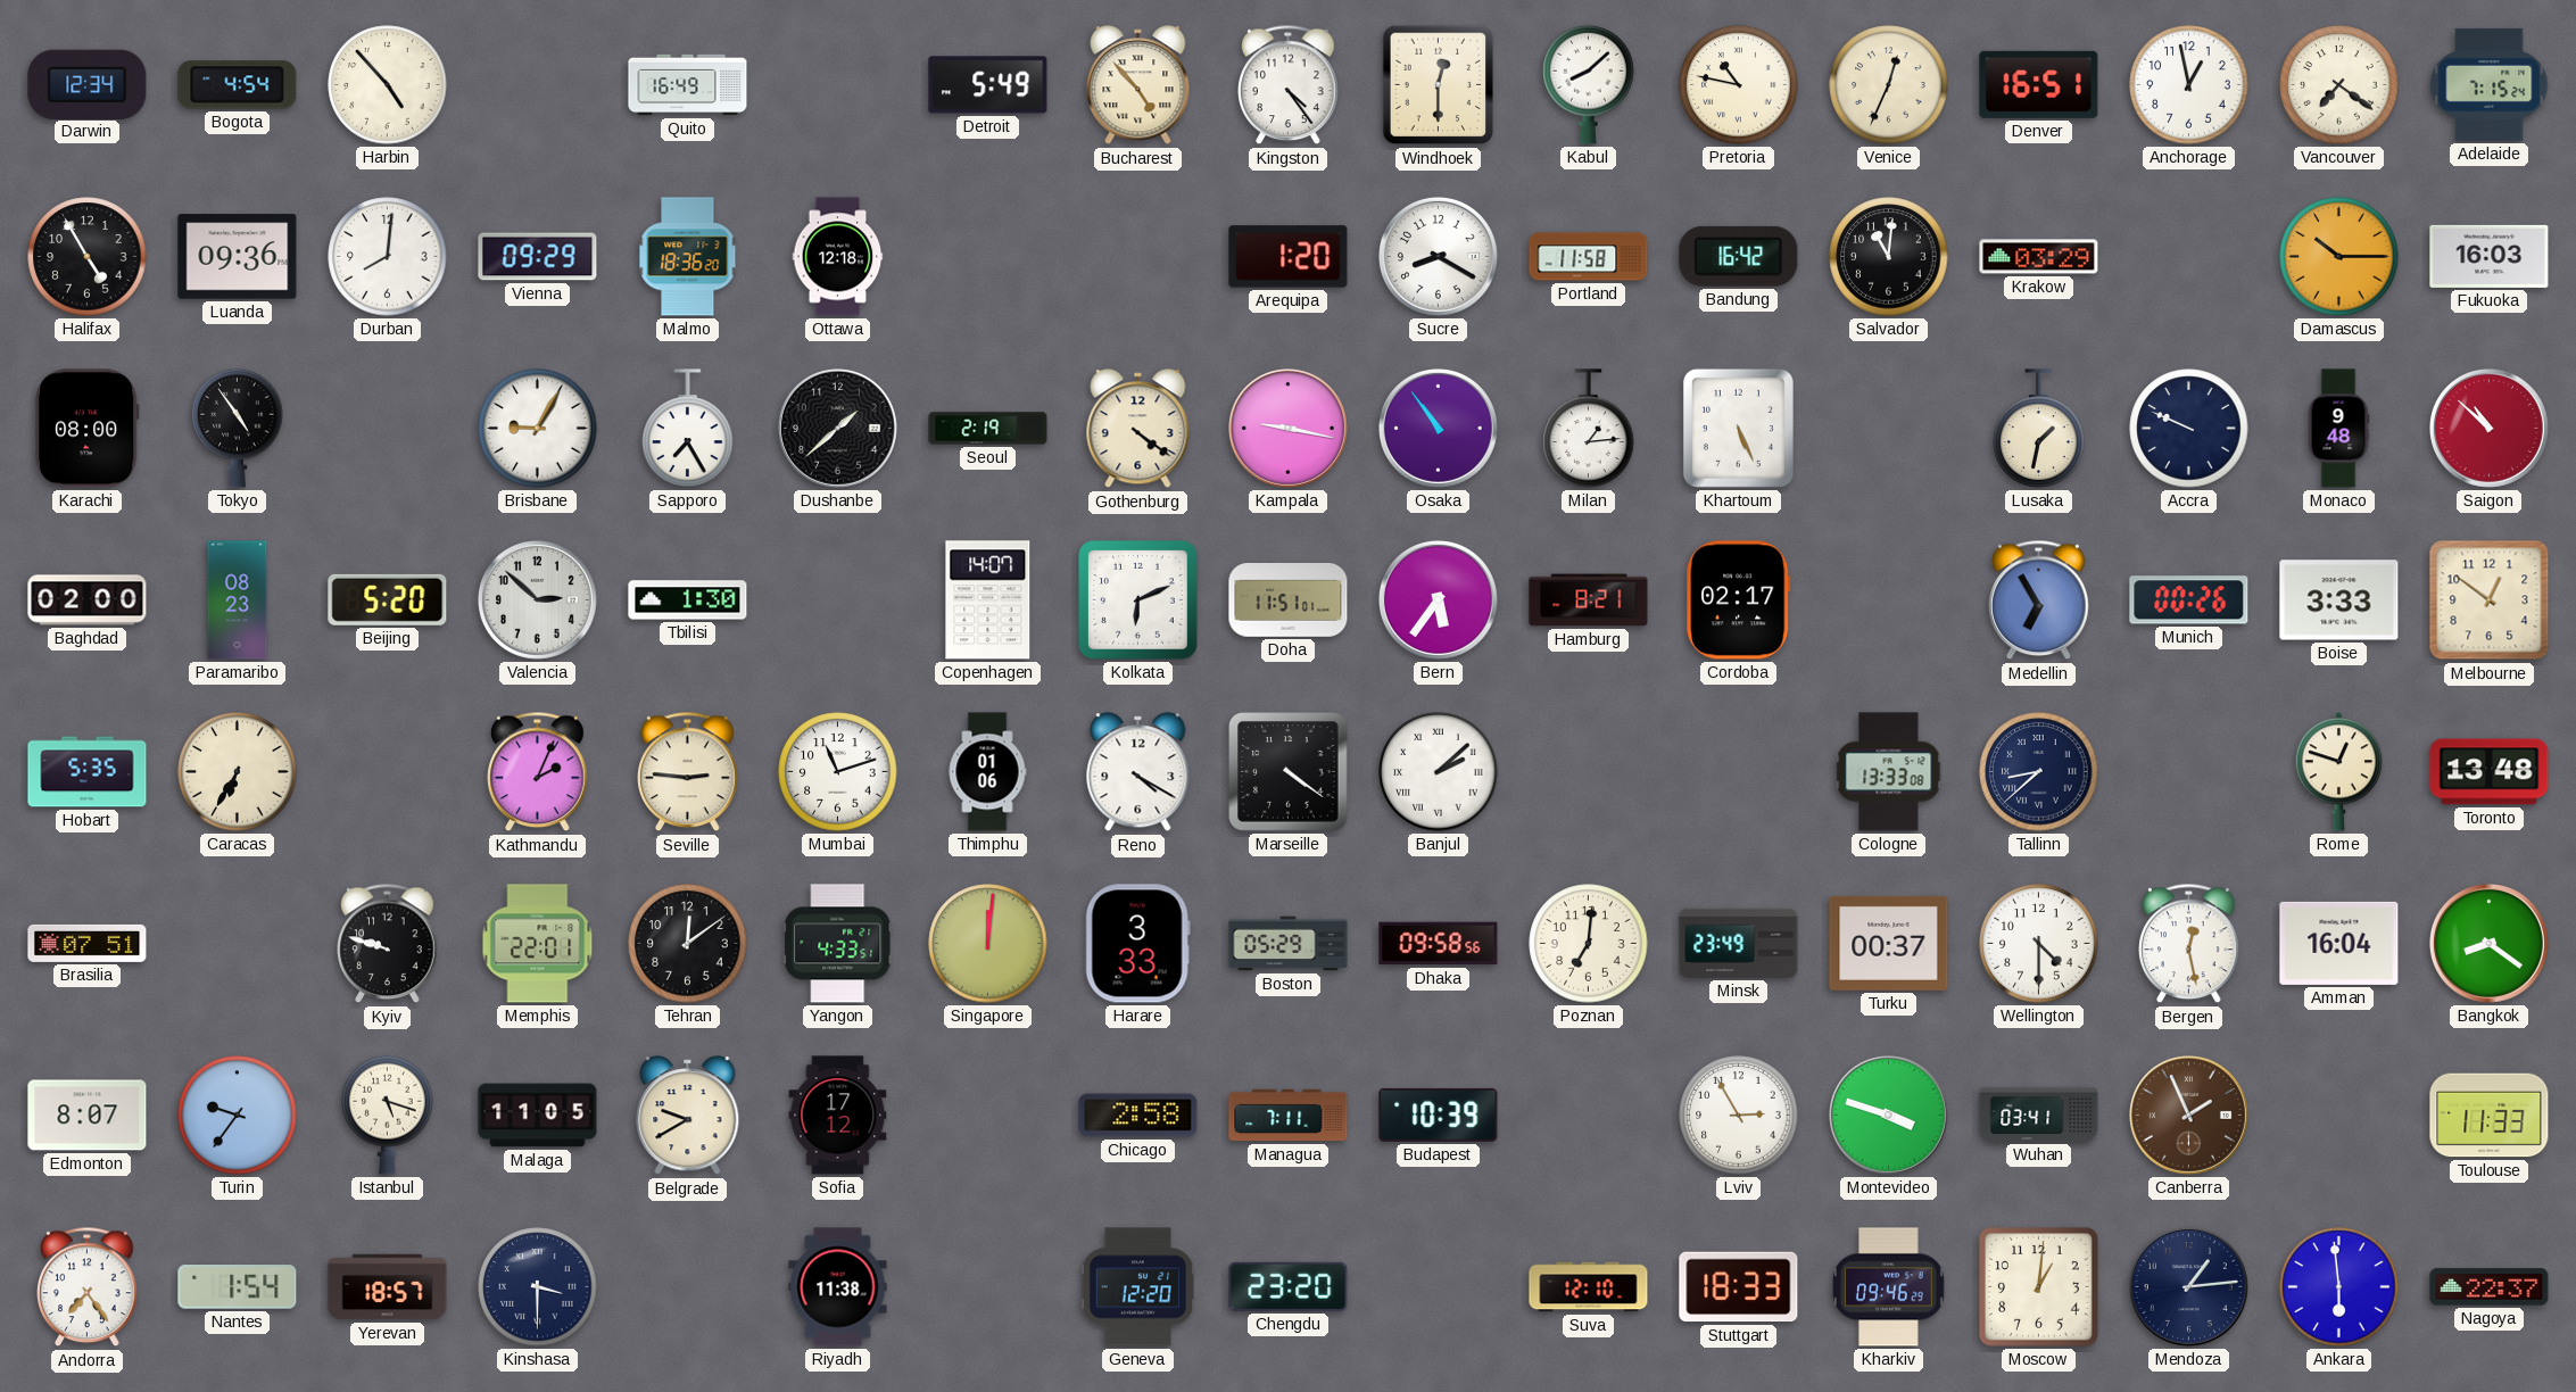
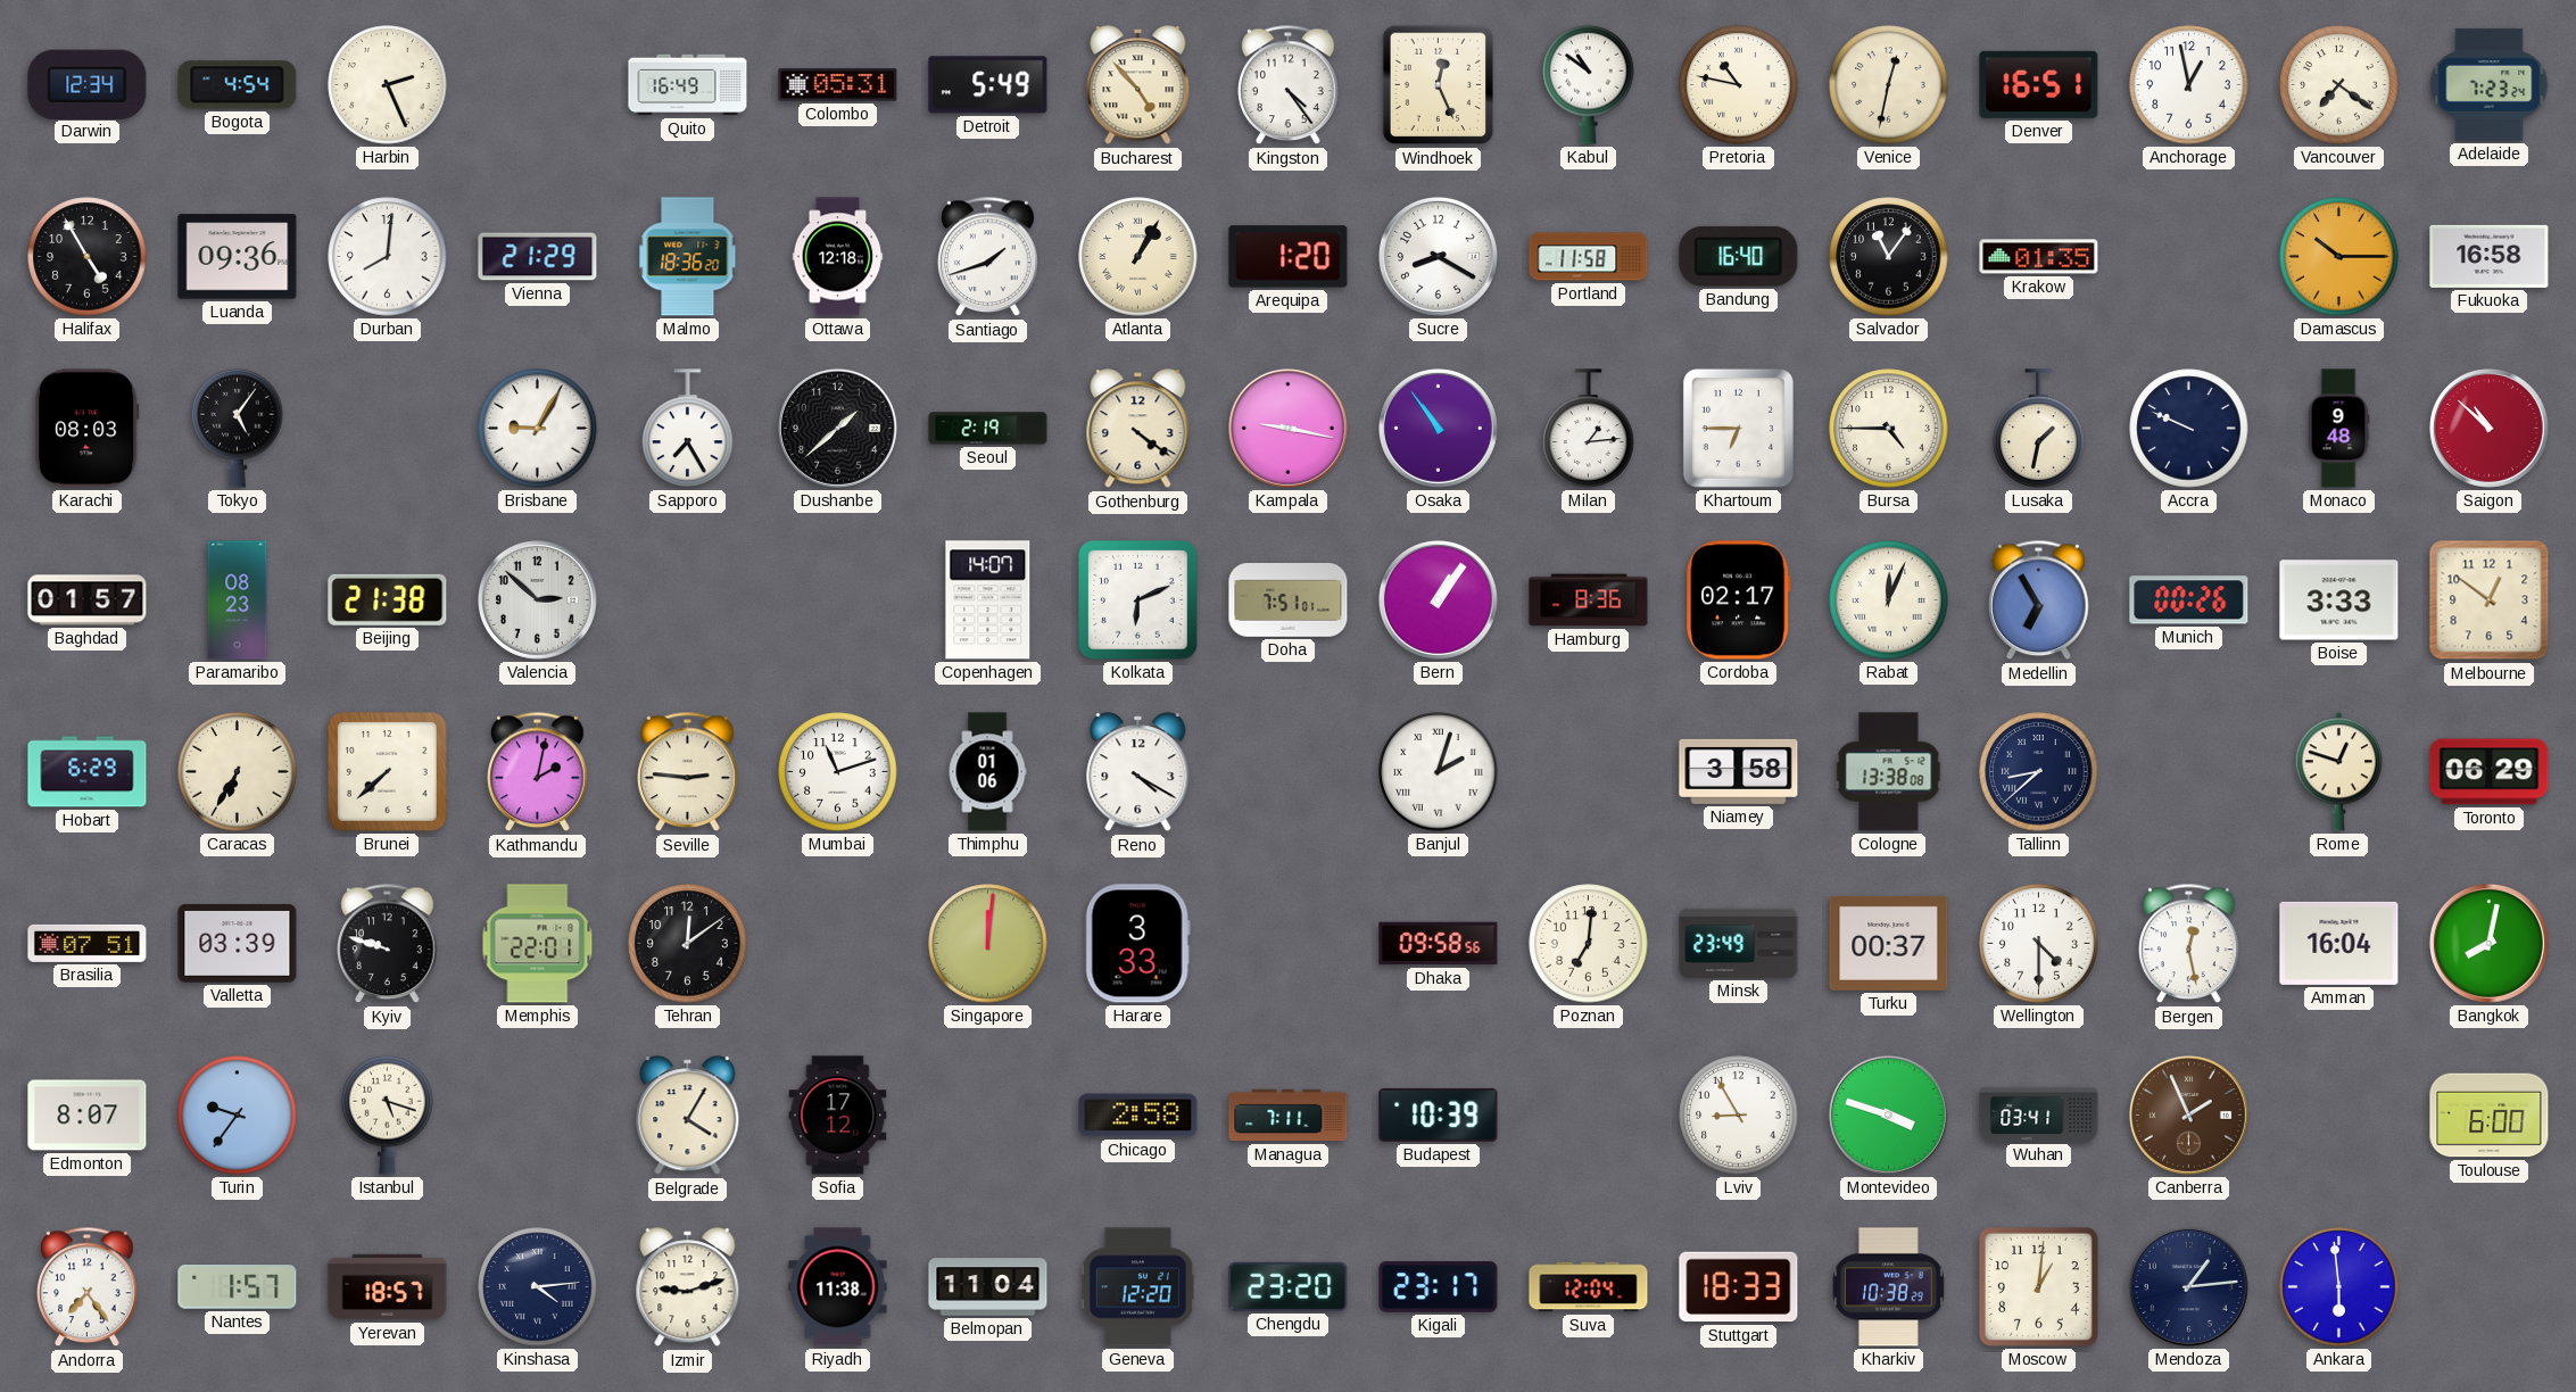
Harbin: 4:53 -> 2:26
Colombo: none -> 05:31
Windhoek: 12:30 -> 12:26
Kabul: 8:08 -> 10:51
Venice: 12:34 -> 12:32
Adelaide: 7:15 -> 7:23
Vienna: 09:29 -> 21:29
Santiago: none -> 1:42
Atlanta: none -> 1:05
Bandung: 16:42 -> 16:40
Salvador: 11:01 -> 11:06
Krakow: 03:29 -> 01:35
Fukuoka: 16:03 -> 16:58
Karachi: 08:00 -> 08:03
Tokyo: 4:54 -> 5:06
Khartoum: 5:26 -> 6:45
Bursa: none -> 4:45
Baghdad: 02:00 -> 01:57
Beijing: 5:20 -> 21:38
Tbilisi: 1:30 -> none
Doha: 11:51 -> 7:51
Bern: 5:36 -> 1:06
Hamburg: 8:21 -> 8:36
Rabat: none -> 12:04
Hobart: 5:35 -> 6:29
Brunei: none -> 7:38
Kathmandu: 2:04 -> 2:02
Marseille: 4:21 -> none
Banjul: 2:08 -> 2:03
Niamey: none -> 3:58
Cologne: 13:33 -> 13:38
Toronto: 13:48 -> 06:29
Valletta: none -> 03:39
Yangon: 4:33 -> none
Boston: 05:29 -> none
Bangkok: 8:21 -> 8:02
Malaga: 11:05 -> none
Belgrade: 9:40 -> 4:05
Lviv: 2:55 -> 8:55
Toulouse: 11:33 -> 6:00
Nantes: 1:54 -> 1:57
Kinshasa: 3:30 -> 4:14
Izmir: none -> 9:12
Belmopan: none -> 11:04
Kigali: none -> 23:17
Suva: 12:10 -> 12:04
Kharkiv: 09:46 -> 10:38
Nagoya: 22:37 -> none
